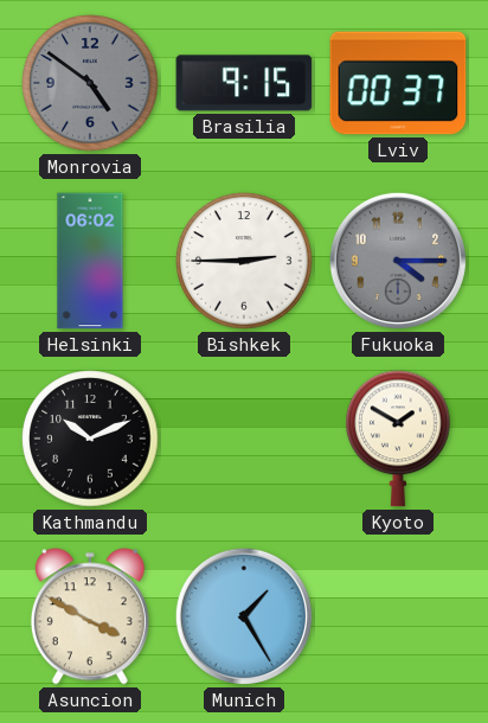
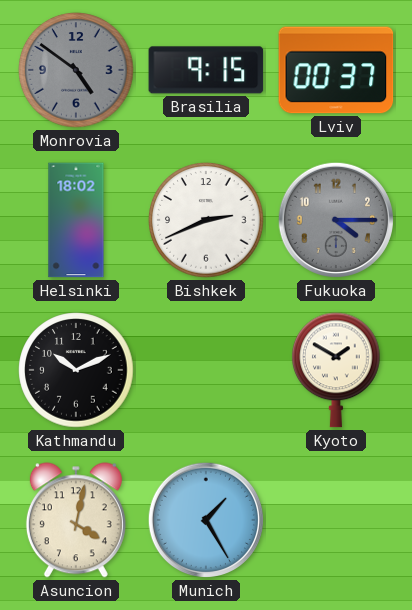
Helsinki: 06:02 -> 18:02
Bishkek: 2:45 -> 2:41
Asuncion: 3:50 -> 4:02
